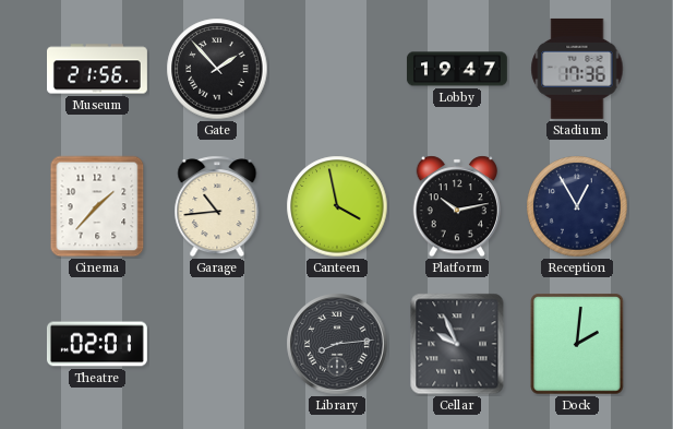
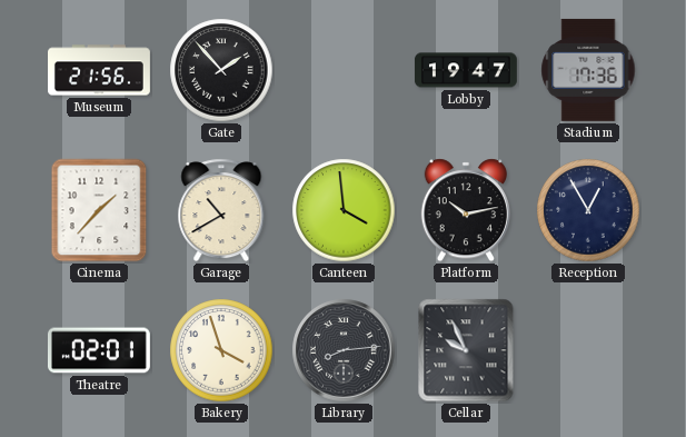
Garage: 10:44 -> 10:40
Canteen: 3:58 -> 3:59
Bakery: none -> 3:57
Dock: 2:01 -> none
